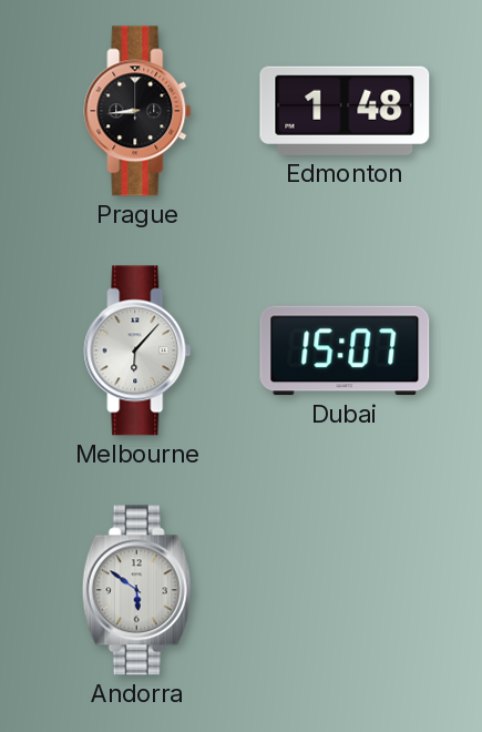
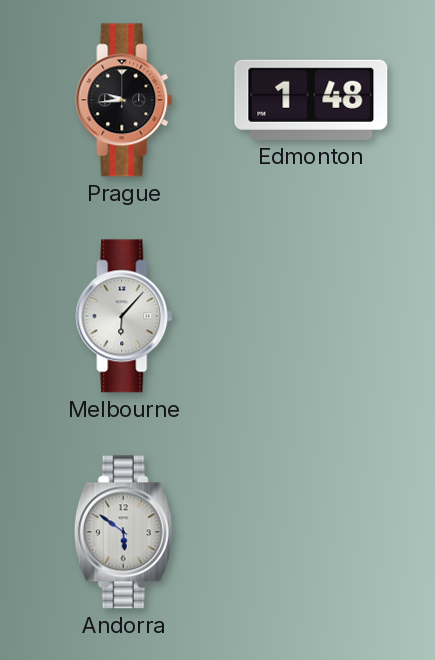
Prague: 8:44 -> 9:44
Dubai: 15:07 -> none
